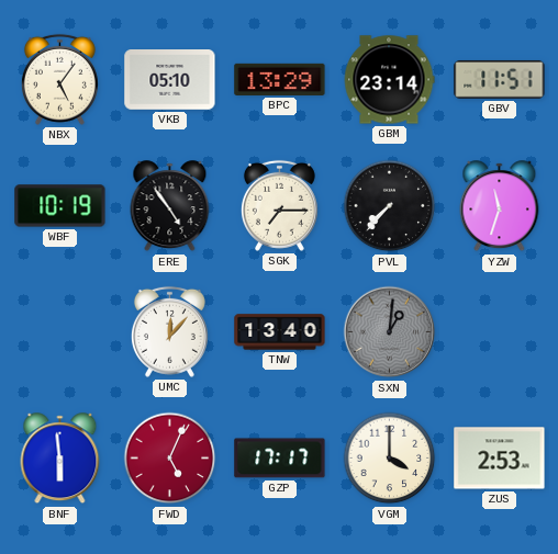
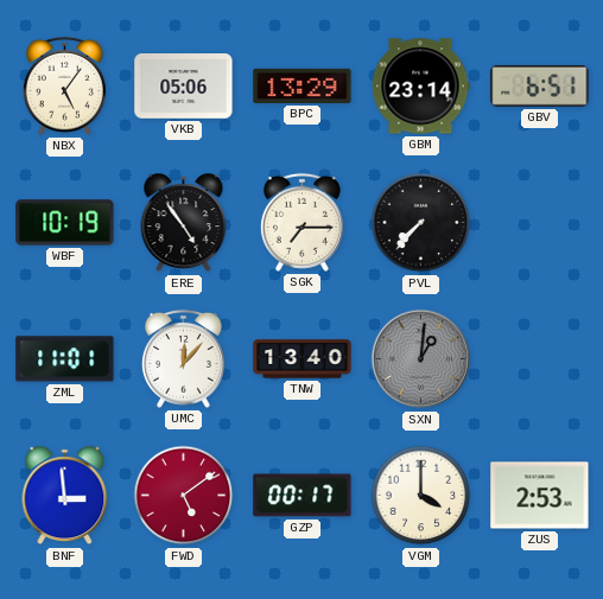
VKB: 05:10 -> 05:06
GBV: 11:51 -> 6:51
YZW: 11:33 -> none
ZML: none -> 11:01
BNF: 5:59 -> 2:59
FWD: 5:04 -> 5:09
GZP: 17:17 -> 00:17
